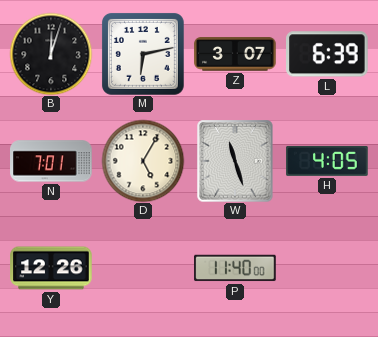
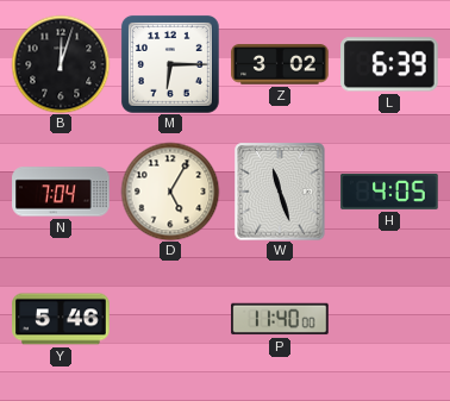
M: 6:13 -> 6:15
Z: 3:07 -> 3:02
N: 7:01 -> 7:04
Y: 12:26 -> 5:46
